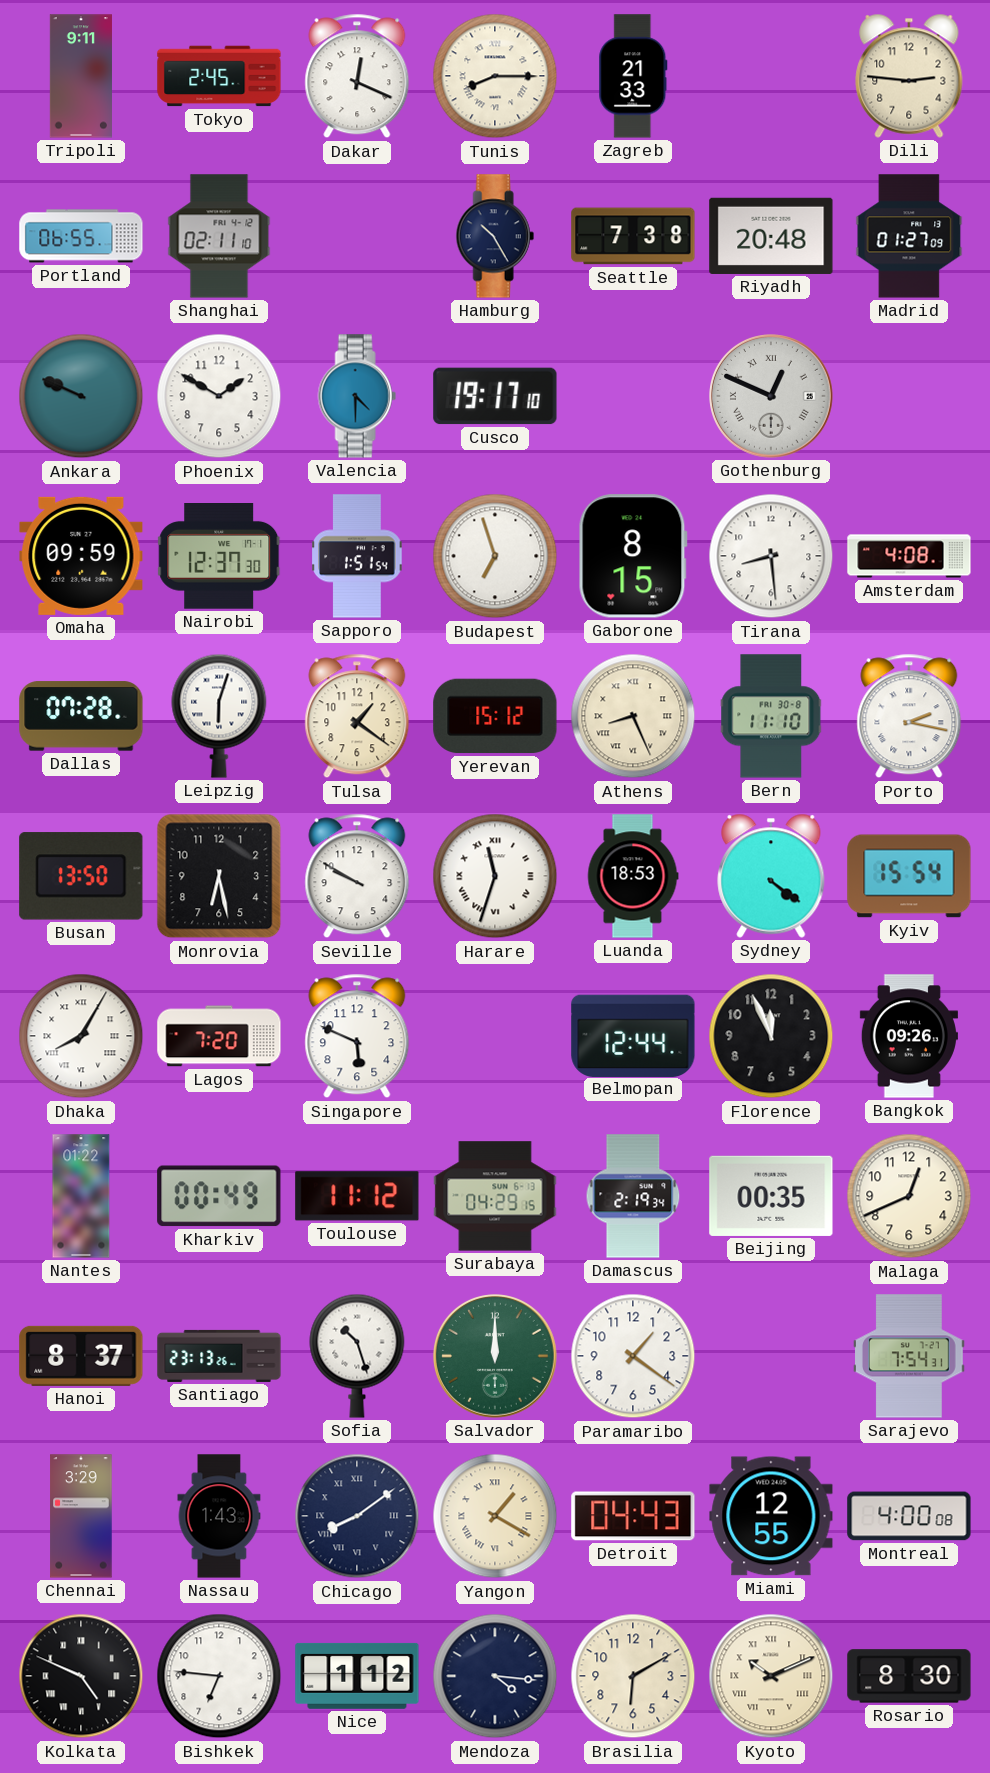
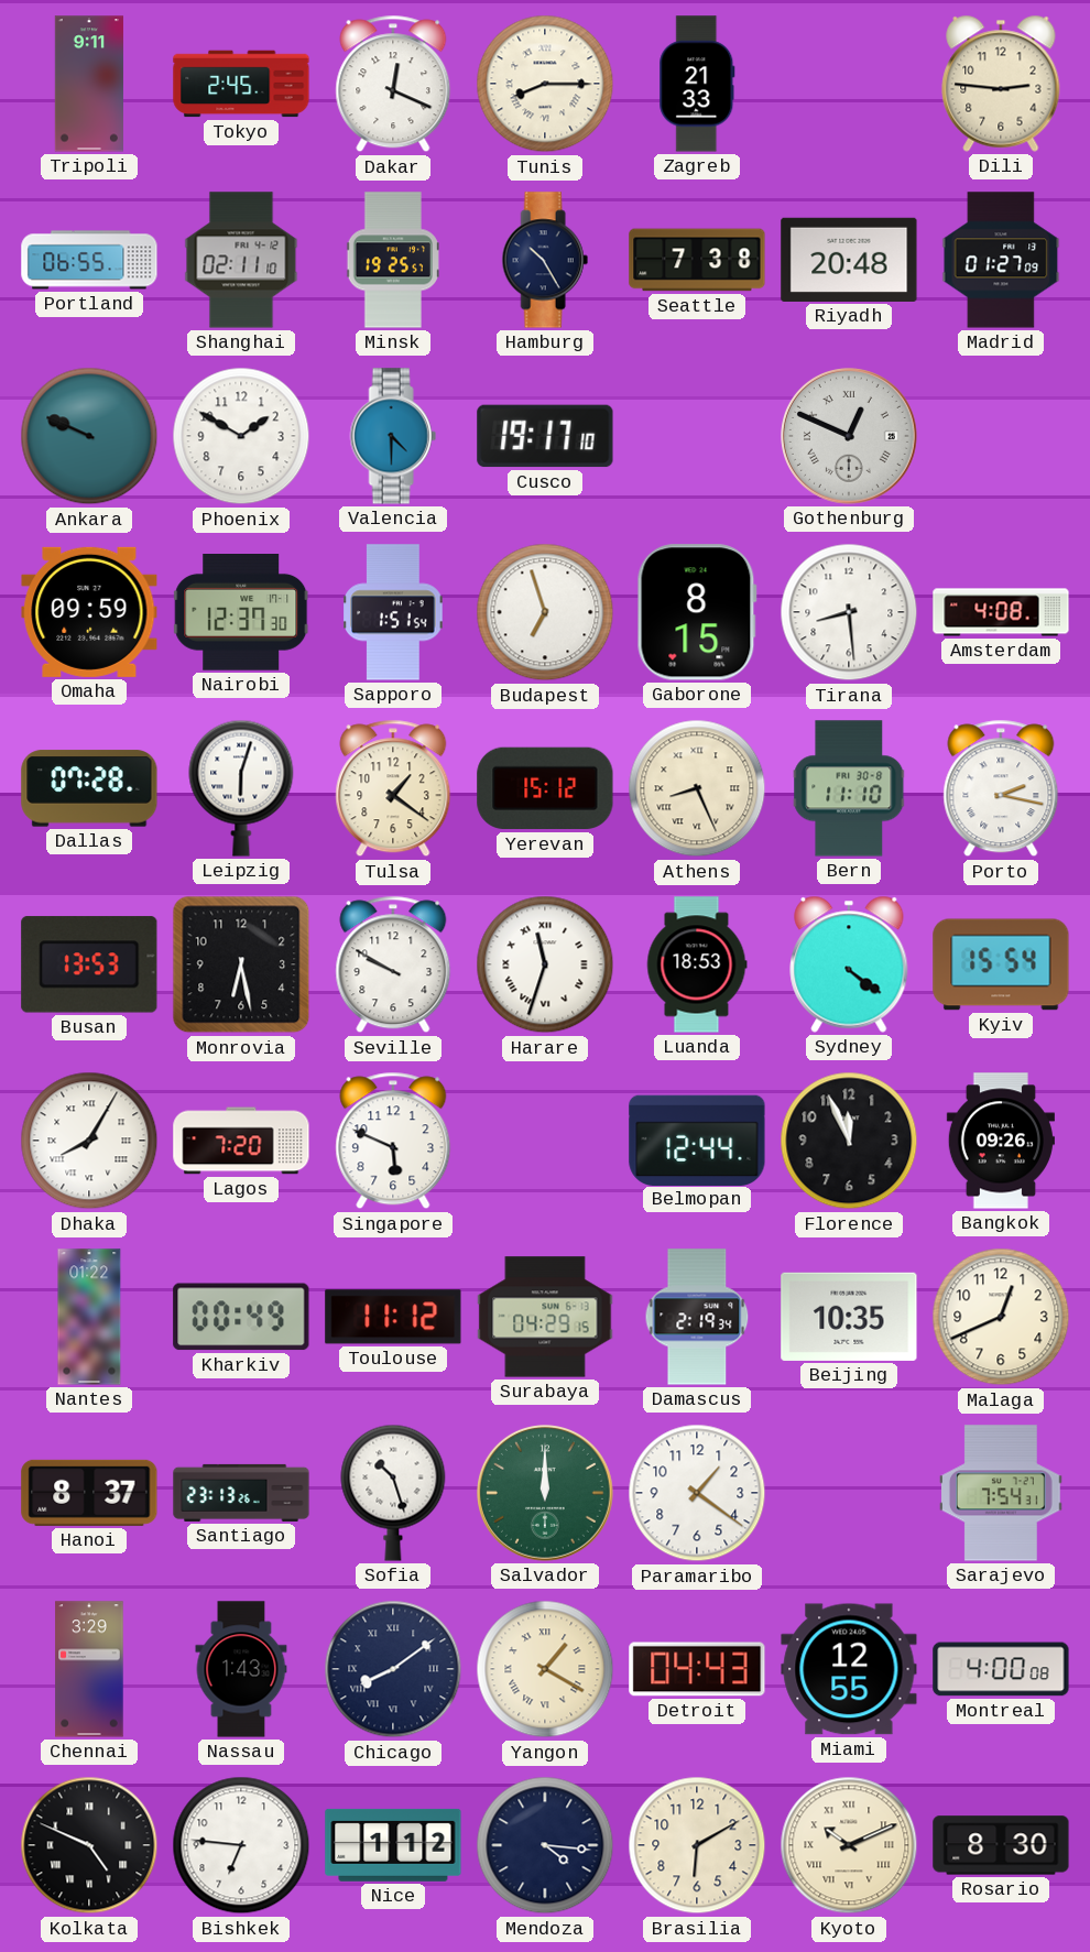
Minsk: none -> 19:25
Busan: 13:50 -> 13:53
Beijing: 00:35 -> 10:35
